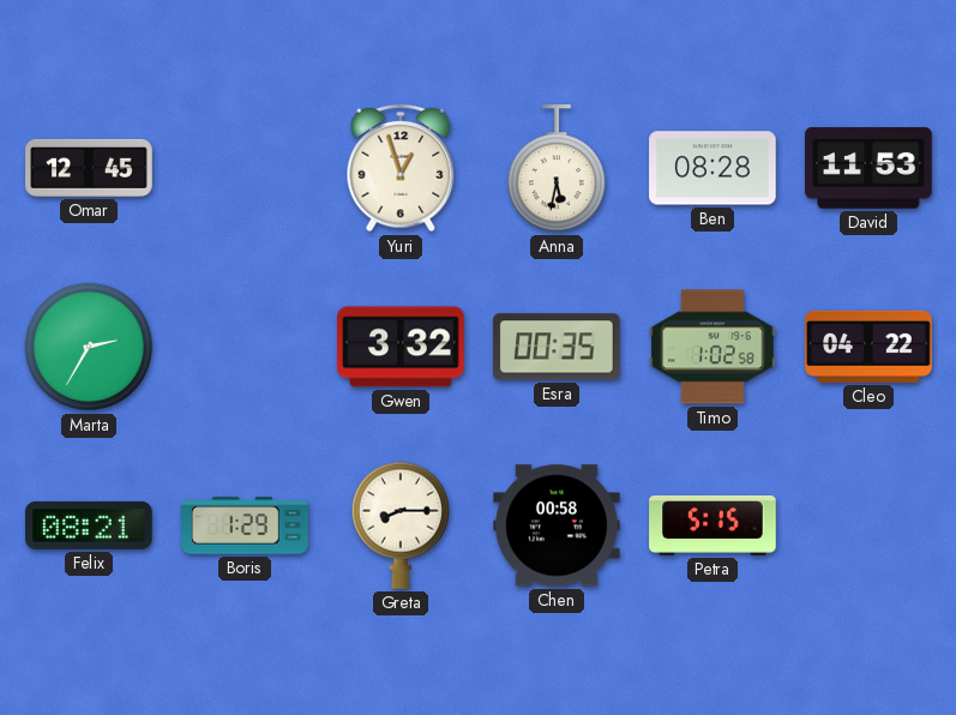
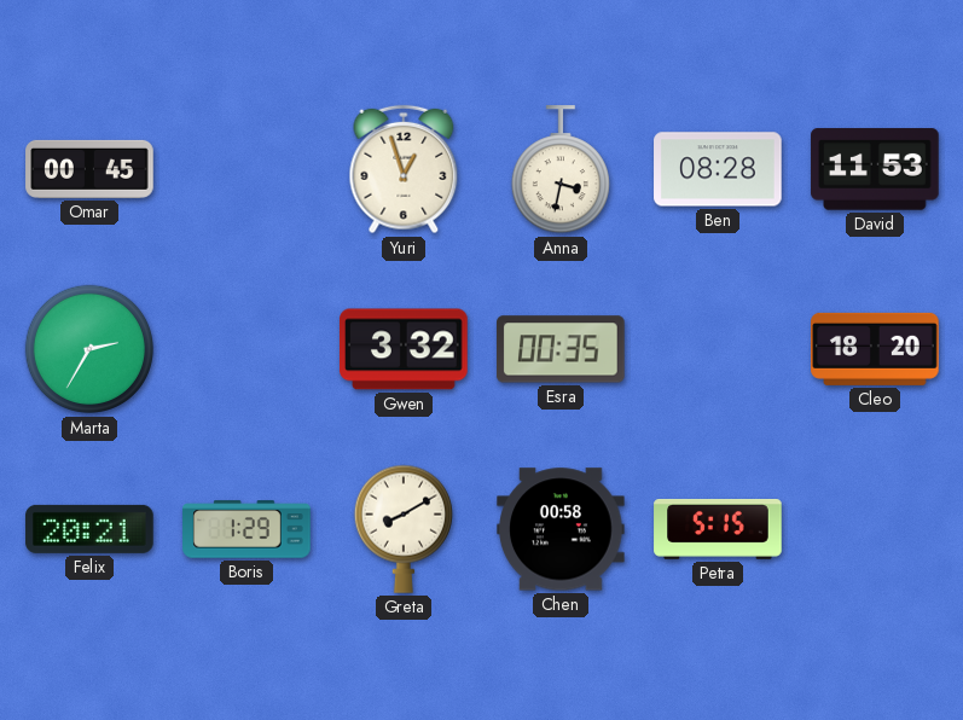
Omar: 12:45 -> 00:45
Anna: 5:32 -> 3:32
Timo: 1:02 -> none
Cleo: 04:22 -> 18:20
Felix: 08:21 -> 20:21
Greta: 8:15 -> 8:10
